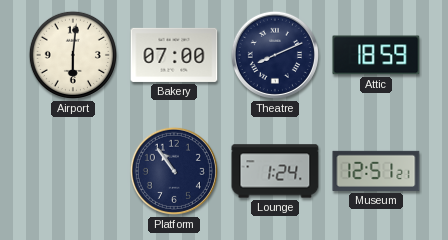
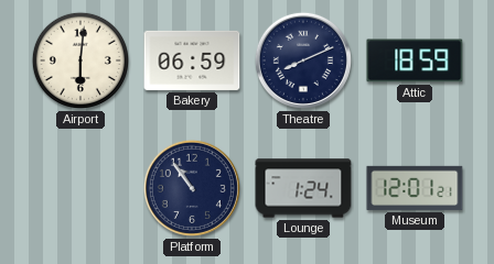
Bakery: 07:00 -> 06:59
Museum: 12:51 -> 12:01
